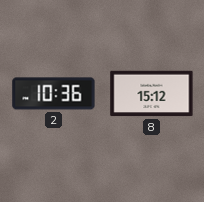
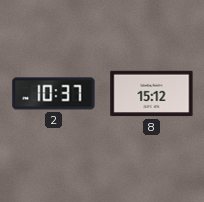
2: 10:36 -> 10:37
